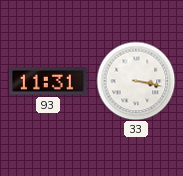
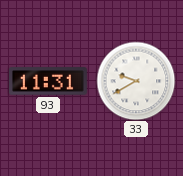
33: 3:17 -> 9:40
